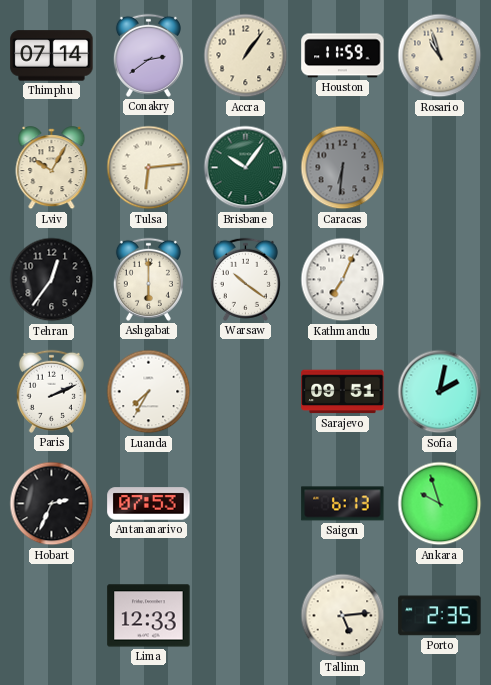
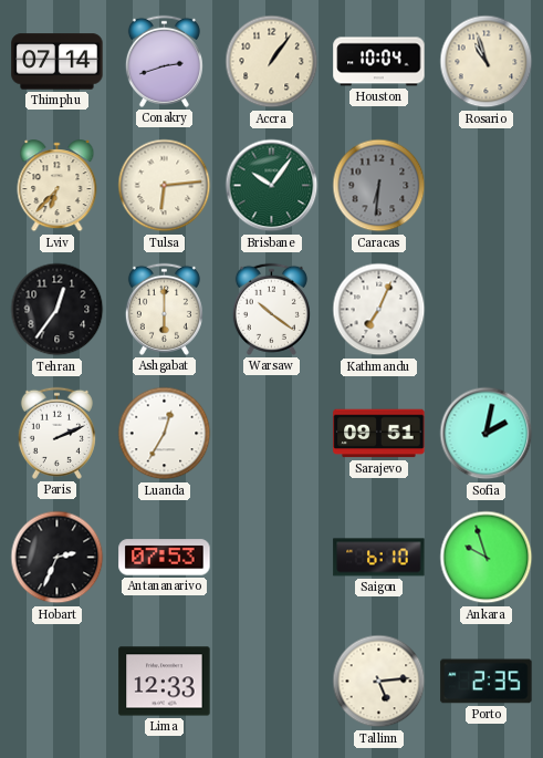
Conakry: 2:39 -> 2:42
Houston: 11:59 -> 10:04
Lviv: 10:05 -> 6:37
Luanda: 7:35 -> 12:35
Saigon: 6:13 -> 6:10
